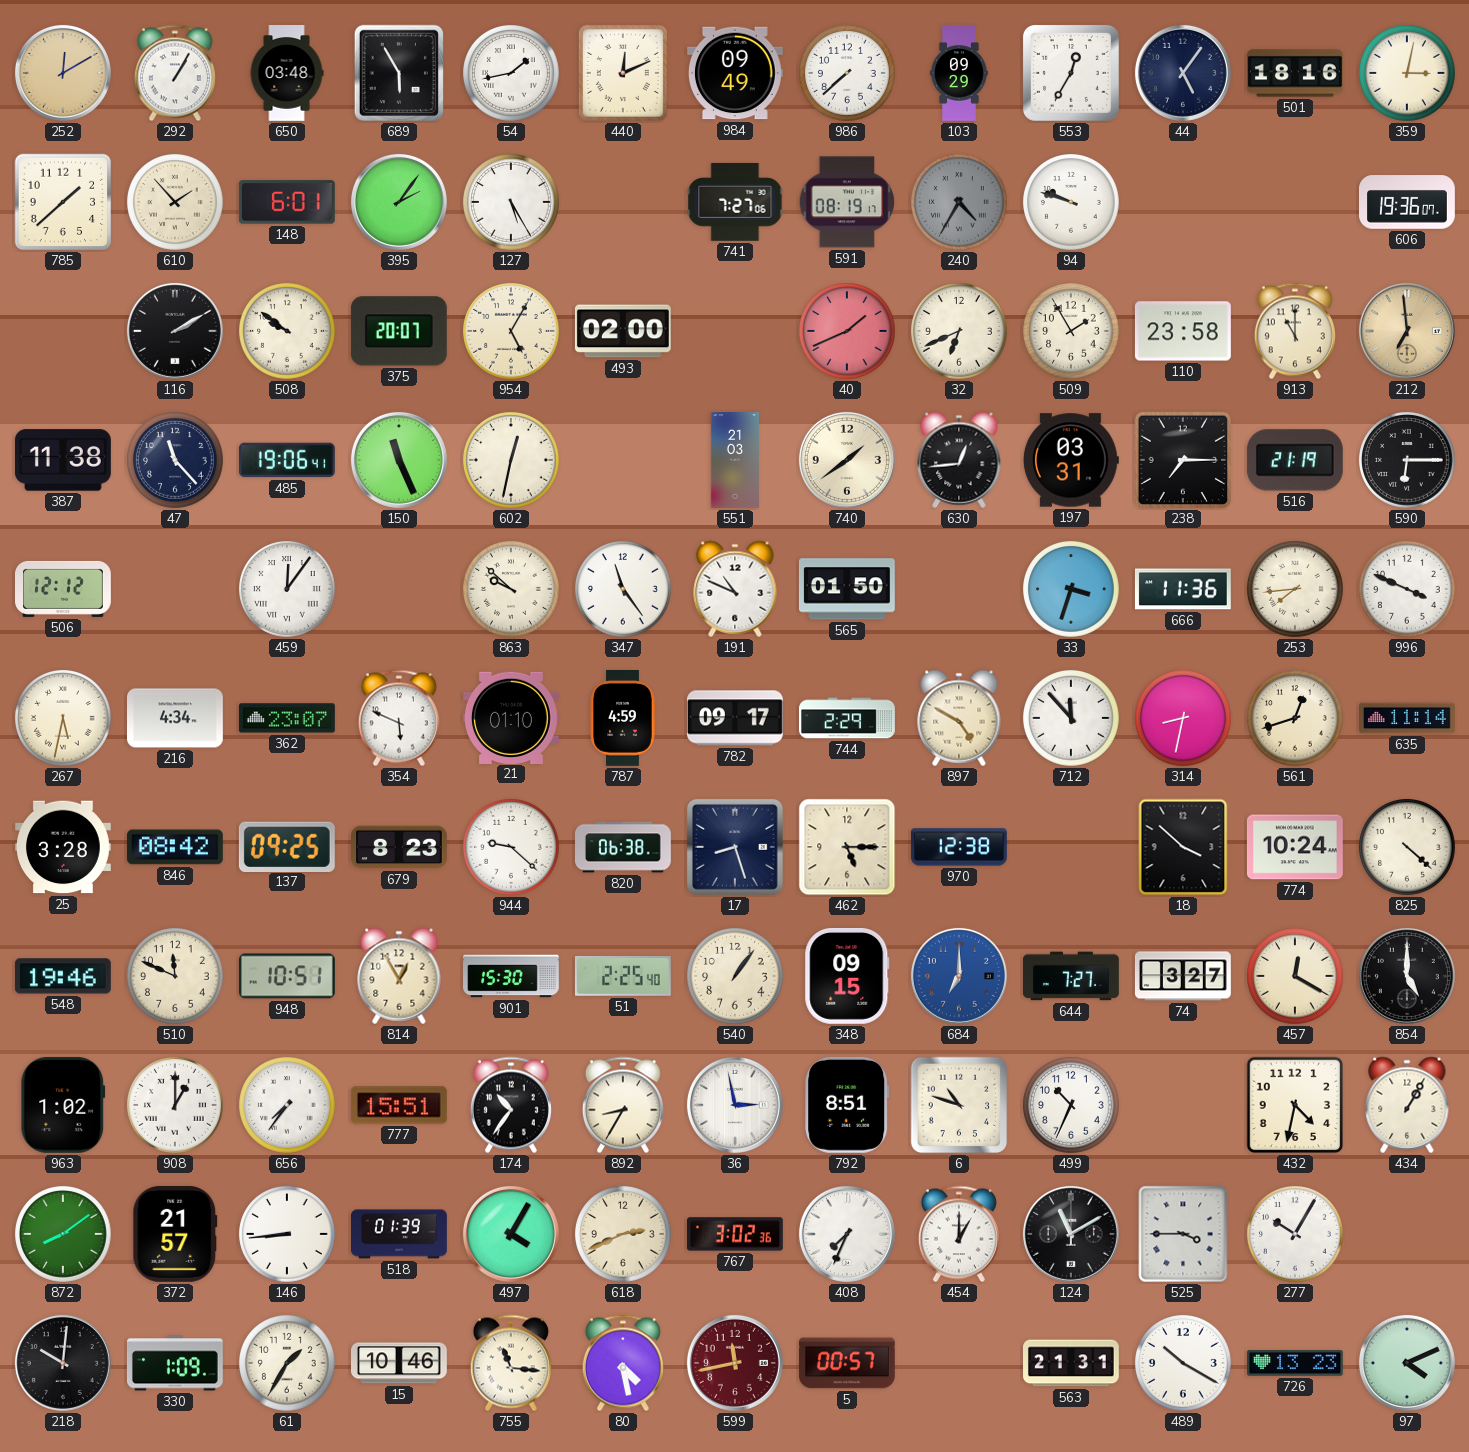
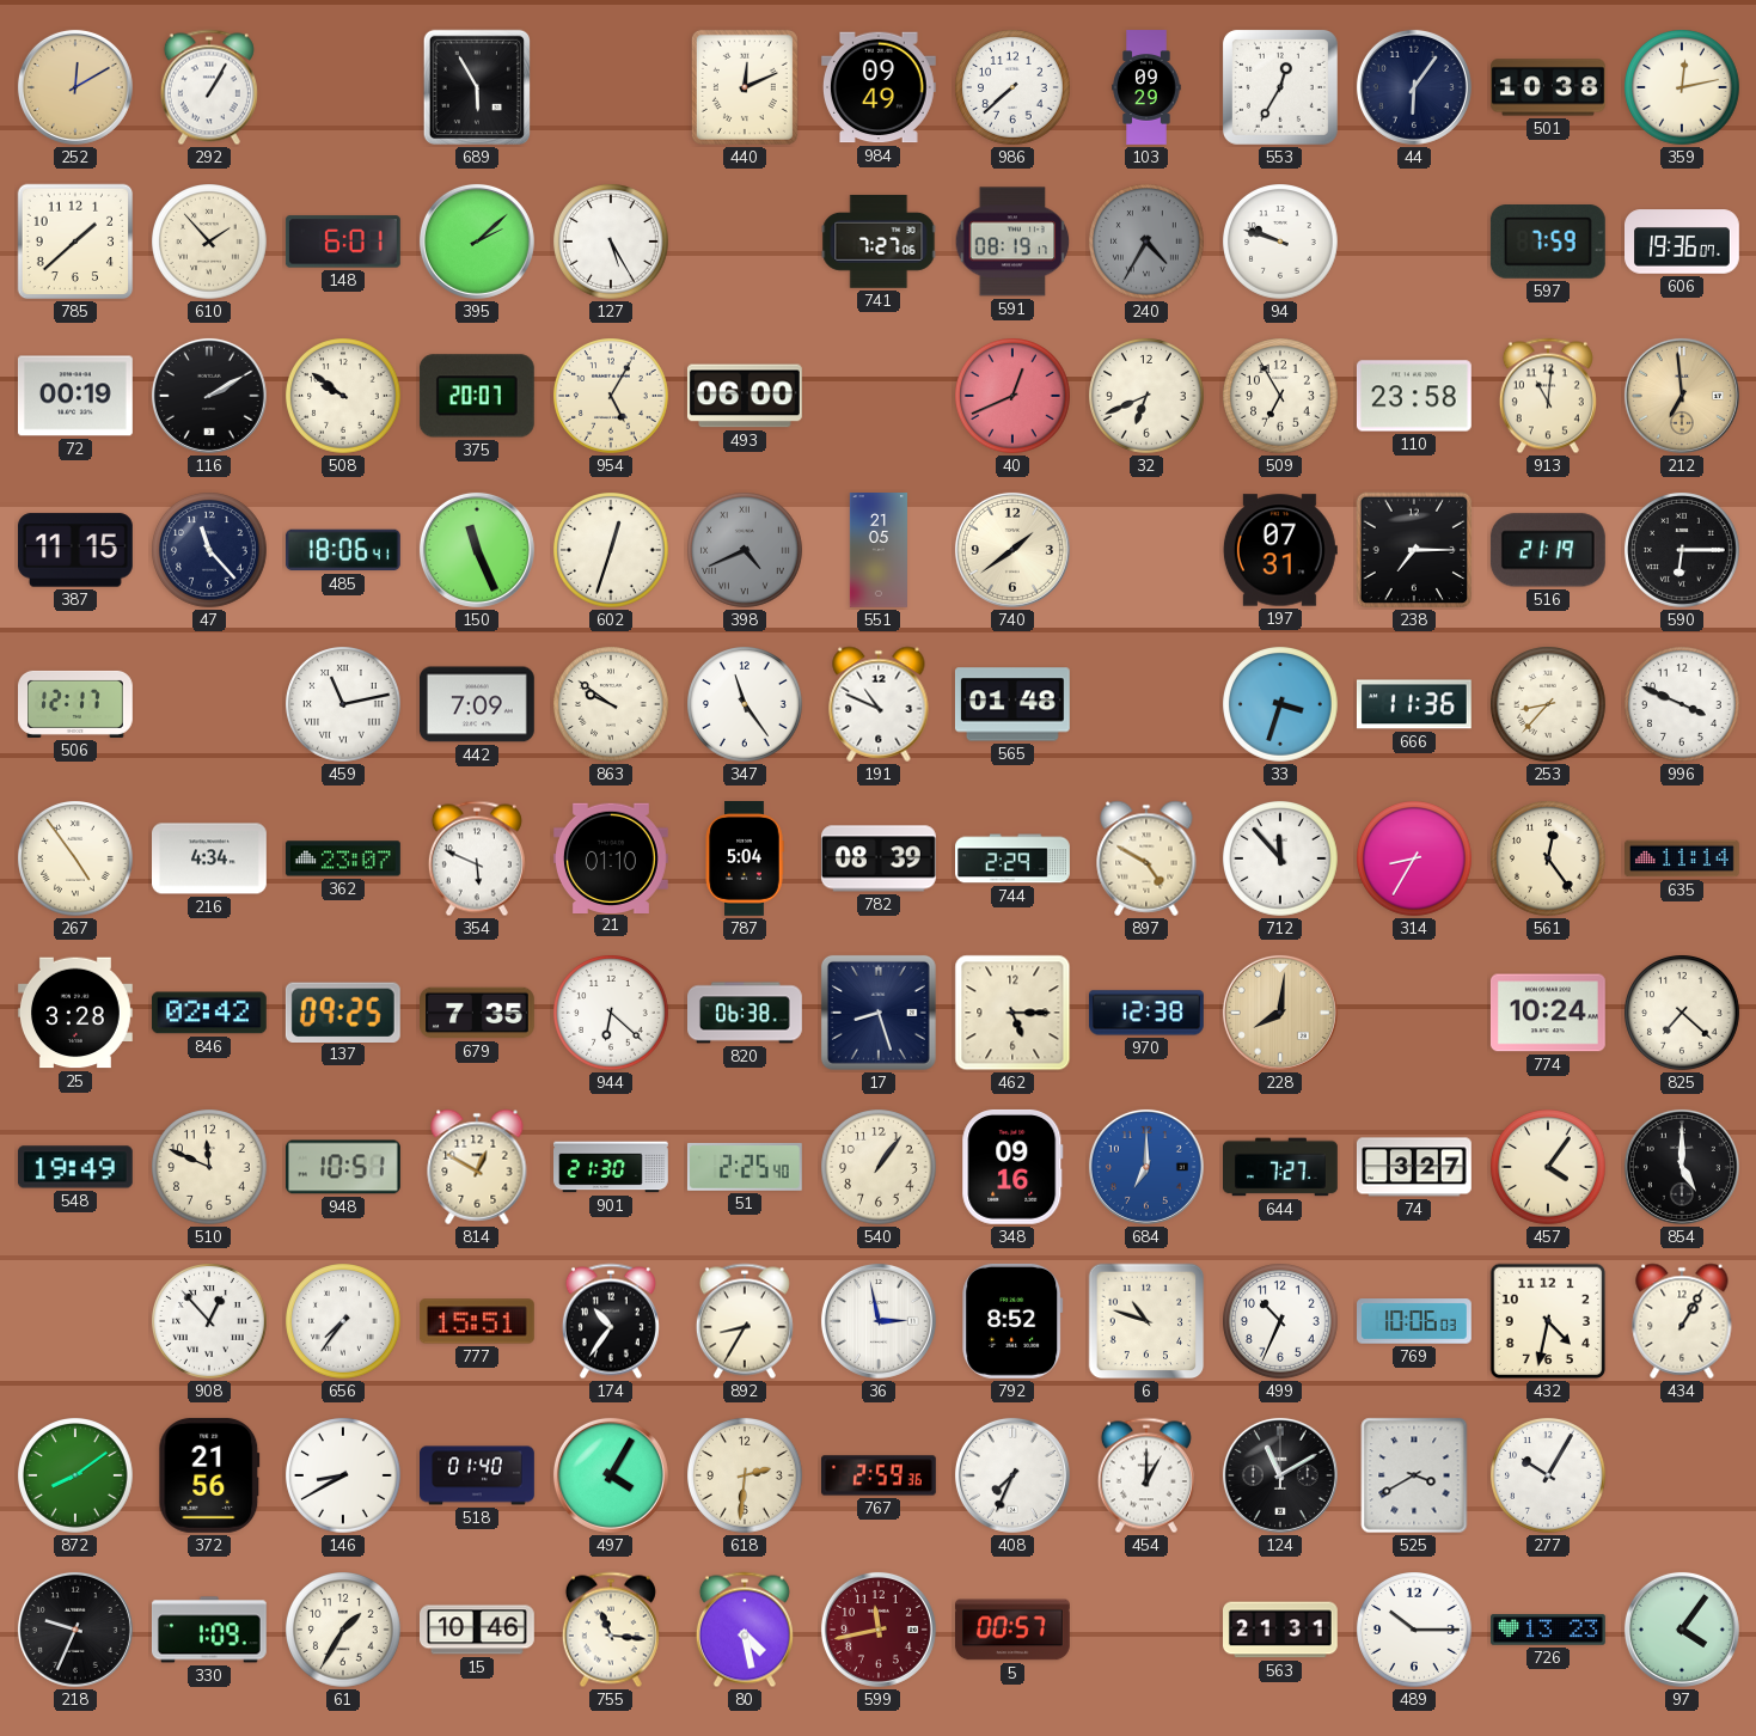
650: 03:48 -> none
54: 1:43 -> none
44: 5:06 -> 6:06
501: 18:16 -> 10:38
359: 3:02 -> 12:13
395: 2:06 -> 2:08
597: none -> 7:59
72: none -> 00:19
493: 02:00 -> 06:00
40: 1:41 -> 12:41
509: 1:55 -> 6:55
913: 11:00 -> 11:01
387: 11:38 -> 11:15
485: 19:06 -> 18:06
602: 12:32 -> 12:33
398: none -> 4:41
551: 21:03 -> 21:05
630: 12:44 -> none
197: 03:31 -> 07:31
506: 12:12 -> 12:17
459: 12:06 -> 11:13
442: none -> 7:09
863: 9:52 -> 9:51
565: 01:50 -> 01:48
253: 7:44 -> 8:37
267: 5:32 -> 4:54
787: 4:59 -> 5:04
782: 09:17 -> 08:39
314: 8:32 -> 8:35
561: 12:42 -> 12:24
846: 08:42 -> 02:42
679: 8:23 -> 7:35
944: 9:22 -> 6:22
228: none -> 8:01
18: 3:52 -> none
825: 4:22 -> 7:22
548: 19:46 -> 19:49
814: 12:55 -> 12:50
901: 15:30 -> 21:30
348: 09:15 -> 09:16
457: 12:20 -> 4:06
963: 1:02 -> none
908: 1:00 -> 12:53
792: 8:51 -> 8:52
769: none -> 10:06
372: 21:57 -> 21:56
146: 8:44 -> 8:40
518: 01:39 -> 01:40
618: 2:41 -> 2:31
767: 3:02 -> 2:59
525: 3:45 -> 3:40
218: 10:01 -> 9:34
489: 10:20 -> 10:15
97: 4:11 -> 4:06
